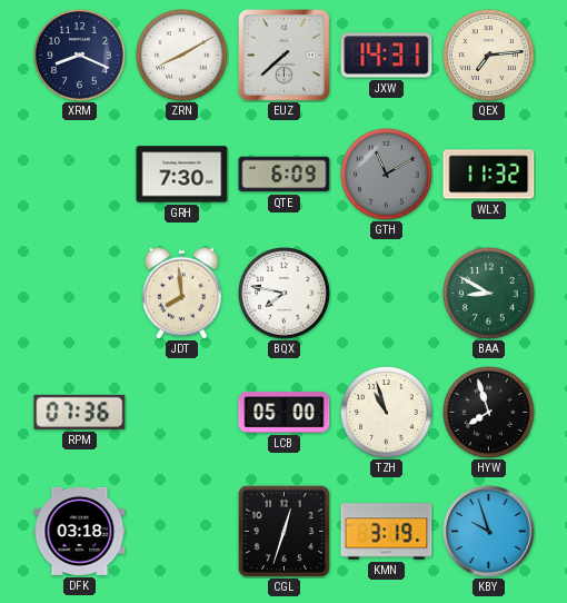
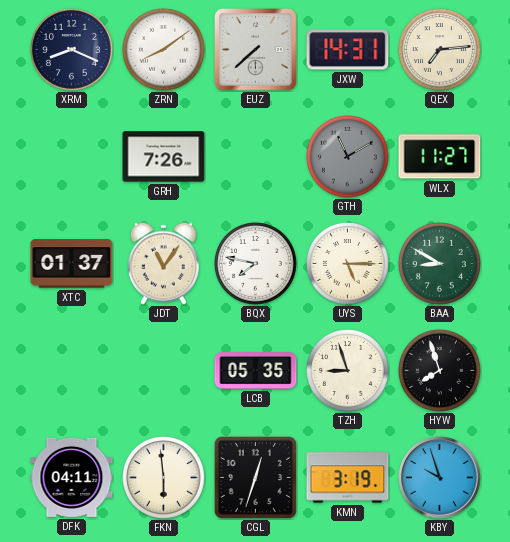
ZRN: 8:10 -> 8:09
GRH: 7:30 -> 7:26
QTE: 6:09 -> none
WLX: 11:32 -> 11:27
XTC: none -> 01:37
JDT: 7:59 -> 11:06
UYS: none -> 5:15
RPM: 07:36 -> none
LCB: 05:00 -> 05:35
TZH: 10:57 -> 8:57
DFK: 03:18 -> 04:11
FKN: none -> 5:59
